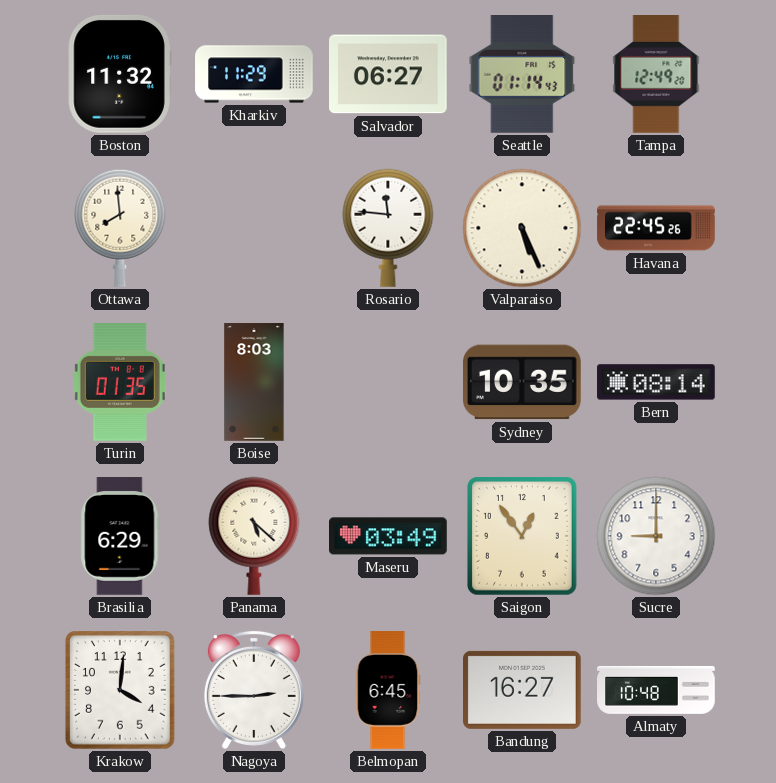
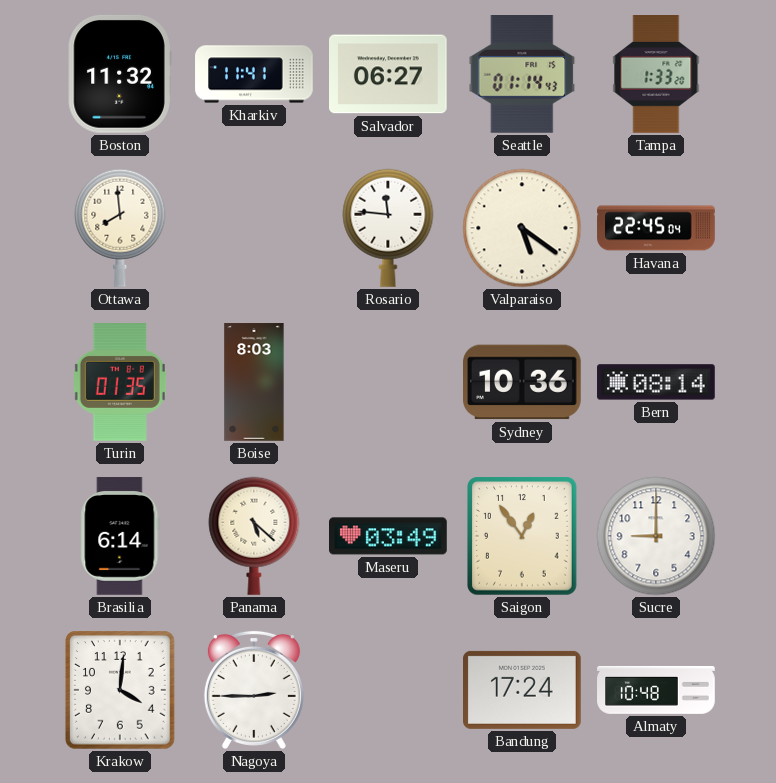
Kharkiv: 11:29 -> 11:41
Tampa: 12:49 -> 1:33
Valparaiso: 5:26 -> 5:21
Havana: 22:45:26 -> 22:45:04
Sydney: 10:35 -> 10:36
Brasilia: 6:29 -> 6:14
Belmopan: 6:45 -> none
Bandung: 16:27 -> 17:24
